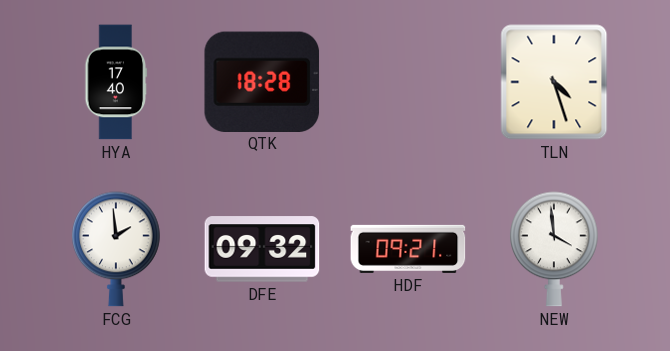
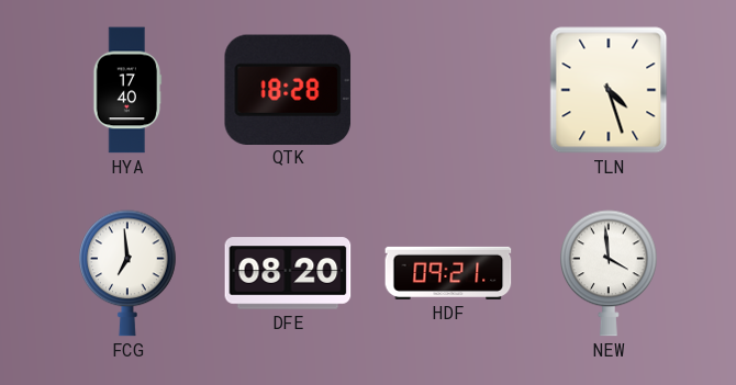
FCG: 1:59 -> 6:59
DFE: 09:32 -> 08:20
